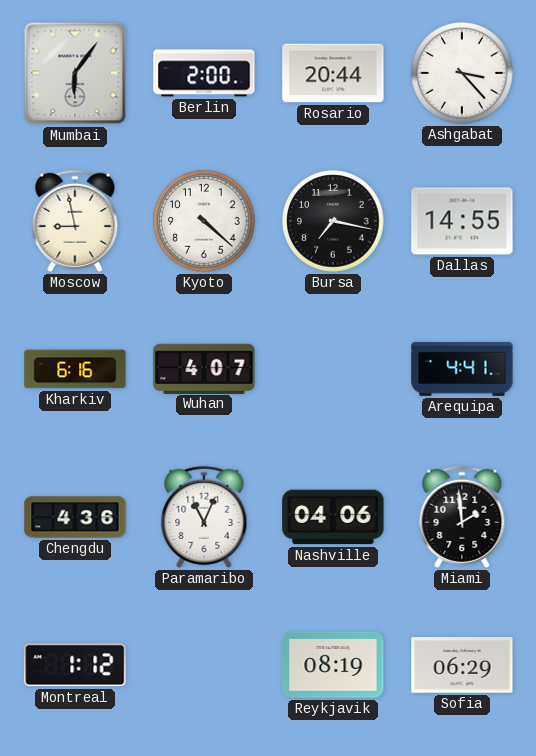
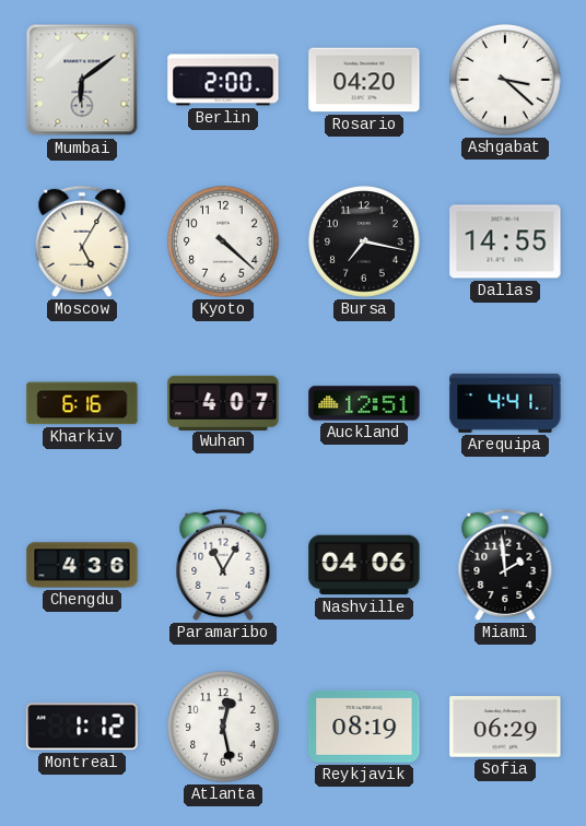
Mumbai: 6:06 -> 6:09
Rosario: 20:44 -> 04:20
Ashgabat: 3:23 -> 3:22
Moscow: 8:58 -> 5:05
Auckland: none -> 12:51
Paramaribo: 11:04 -> 11:05
Atlanta: none -> 12:28
